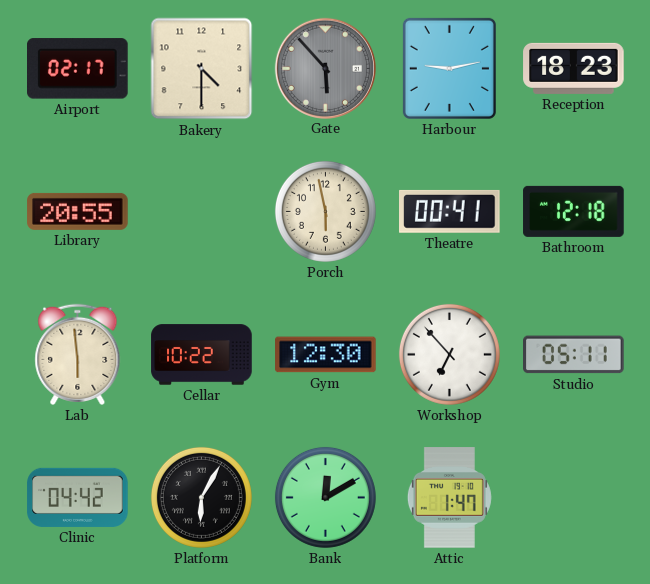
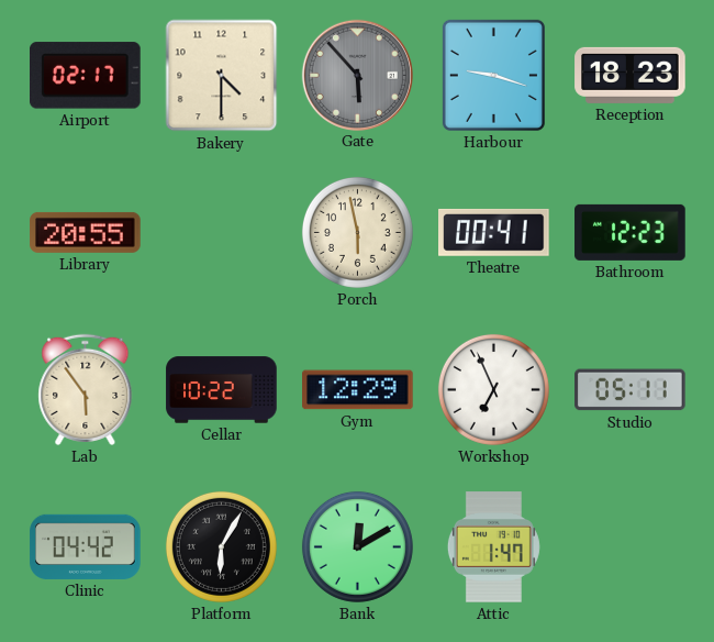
Harbour: 9:13 -> 9:18
Bathroom: 12:18 -> 12:23
Lab: 5:59 -> 5:54
Gym: 12:30 -> 12:29
Workshop: 6:53 -> 6:56
